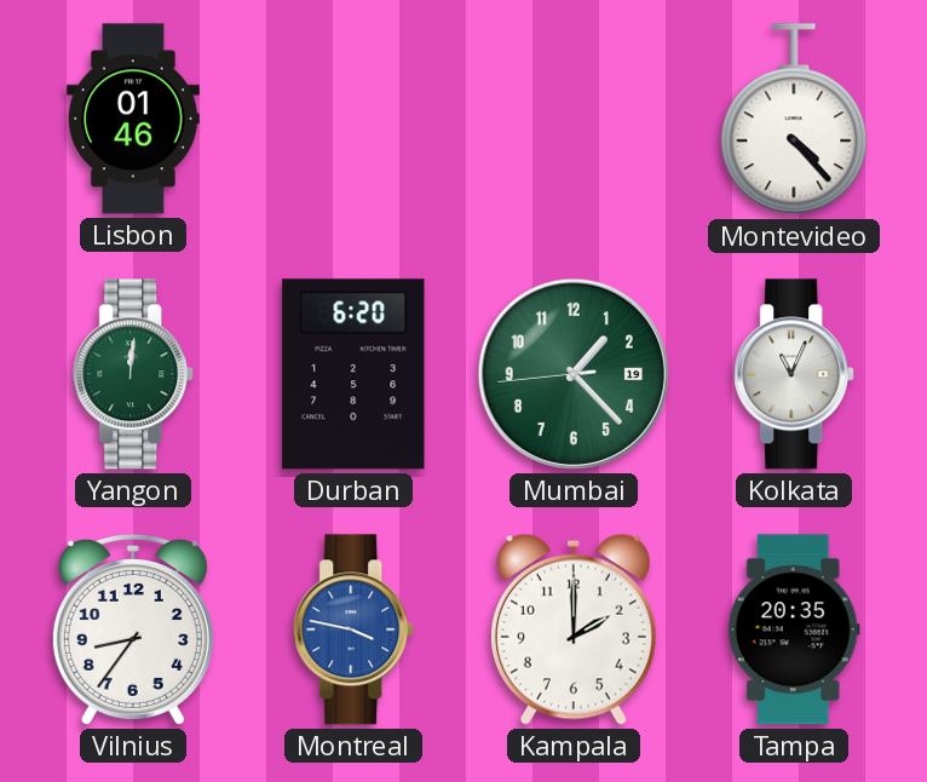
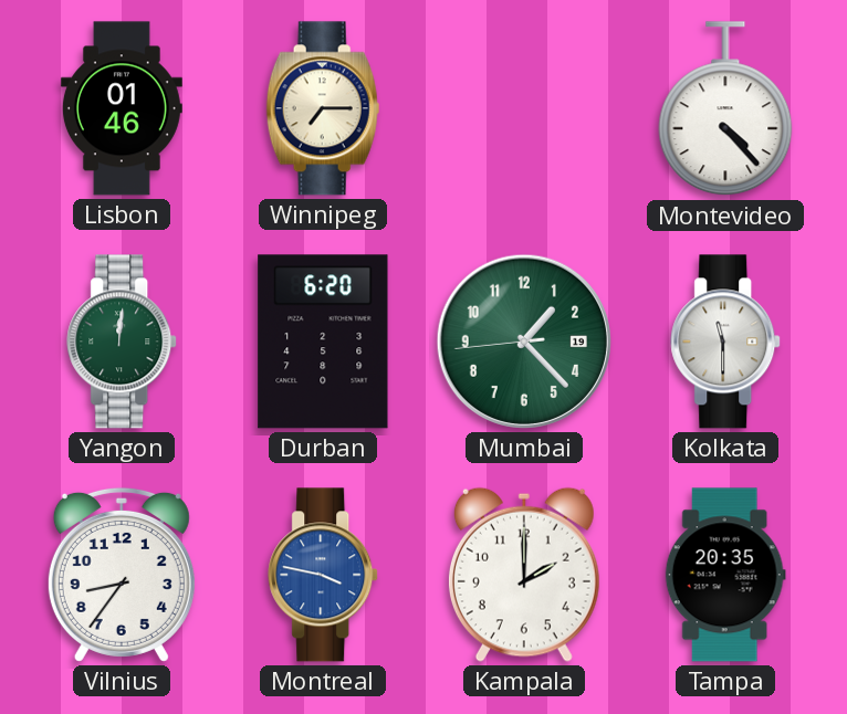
Winnipeg: none -> 7:15
Kolkata: 11:04 -> 11:30
